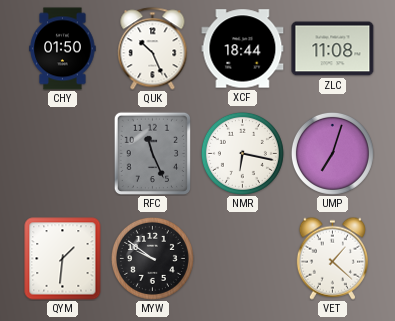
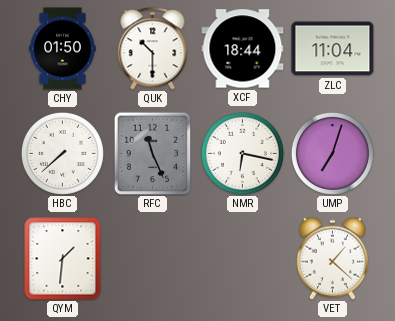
QUK: 10:26 -> 10:30
ZLC: 11:08 -> 11:04
HBC: none -> 7:38
MYW: 9:51 -> none
